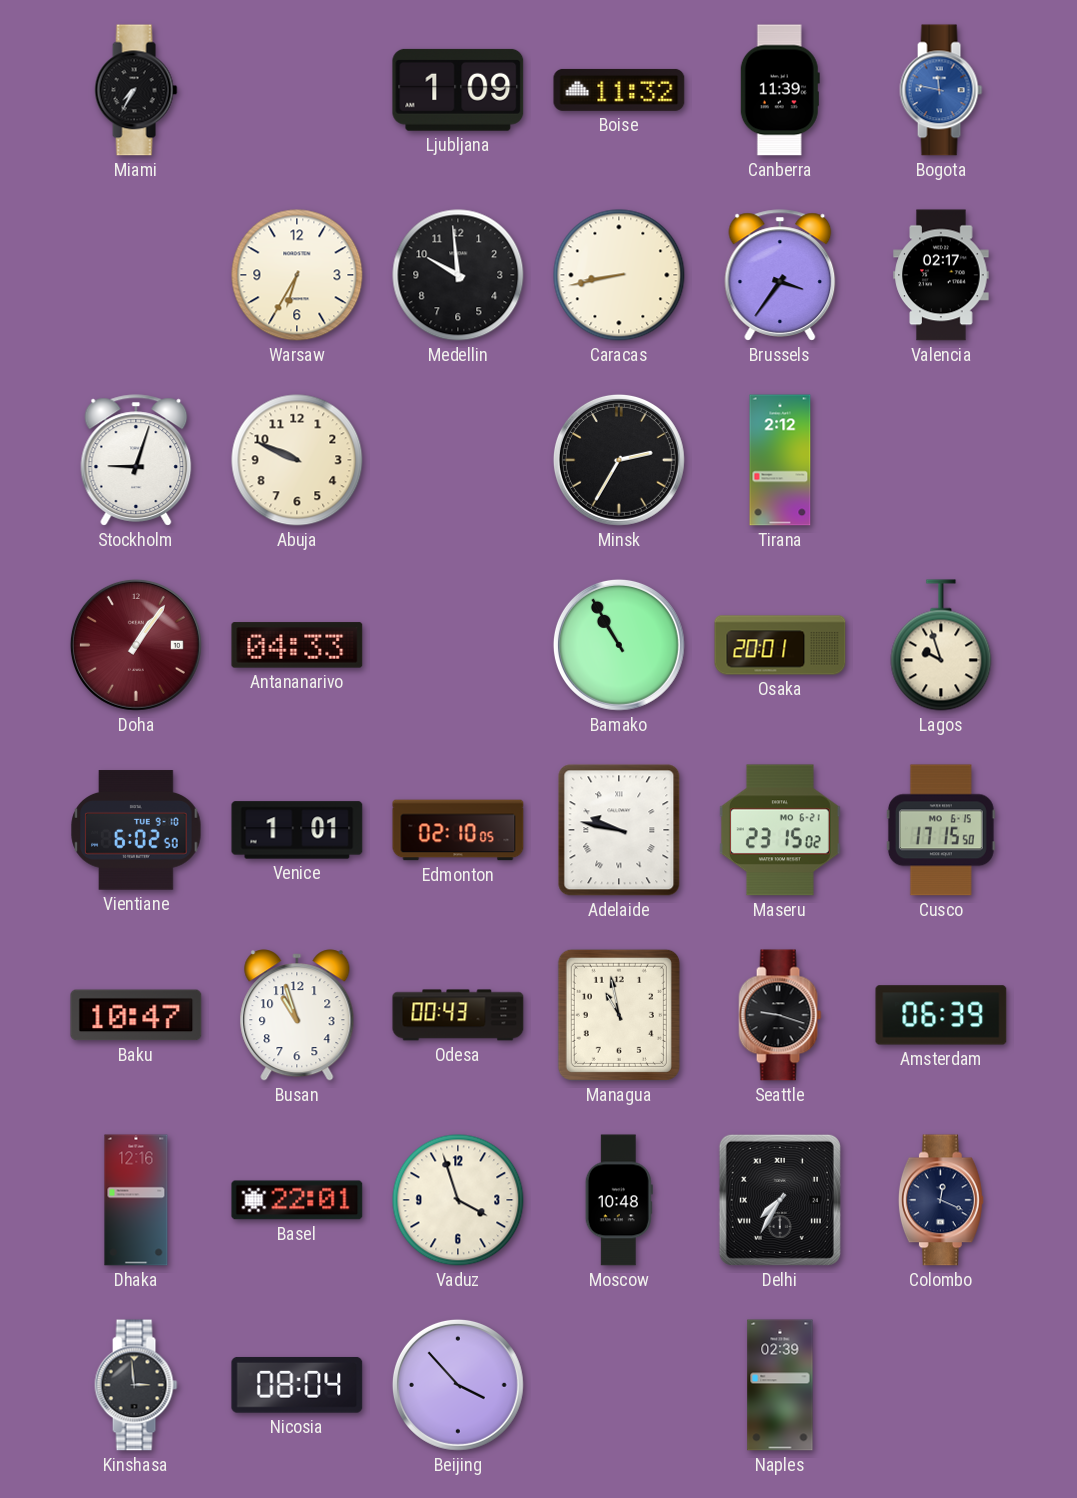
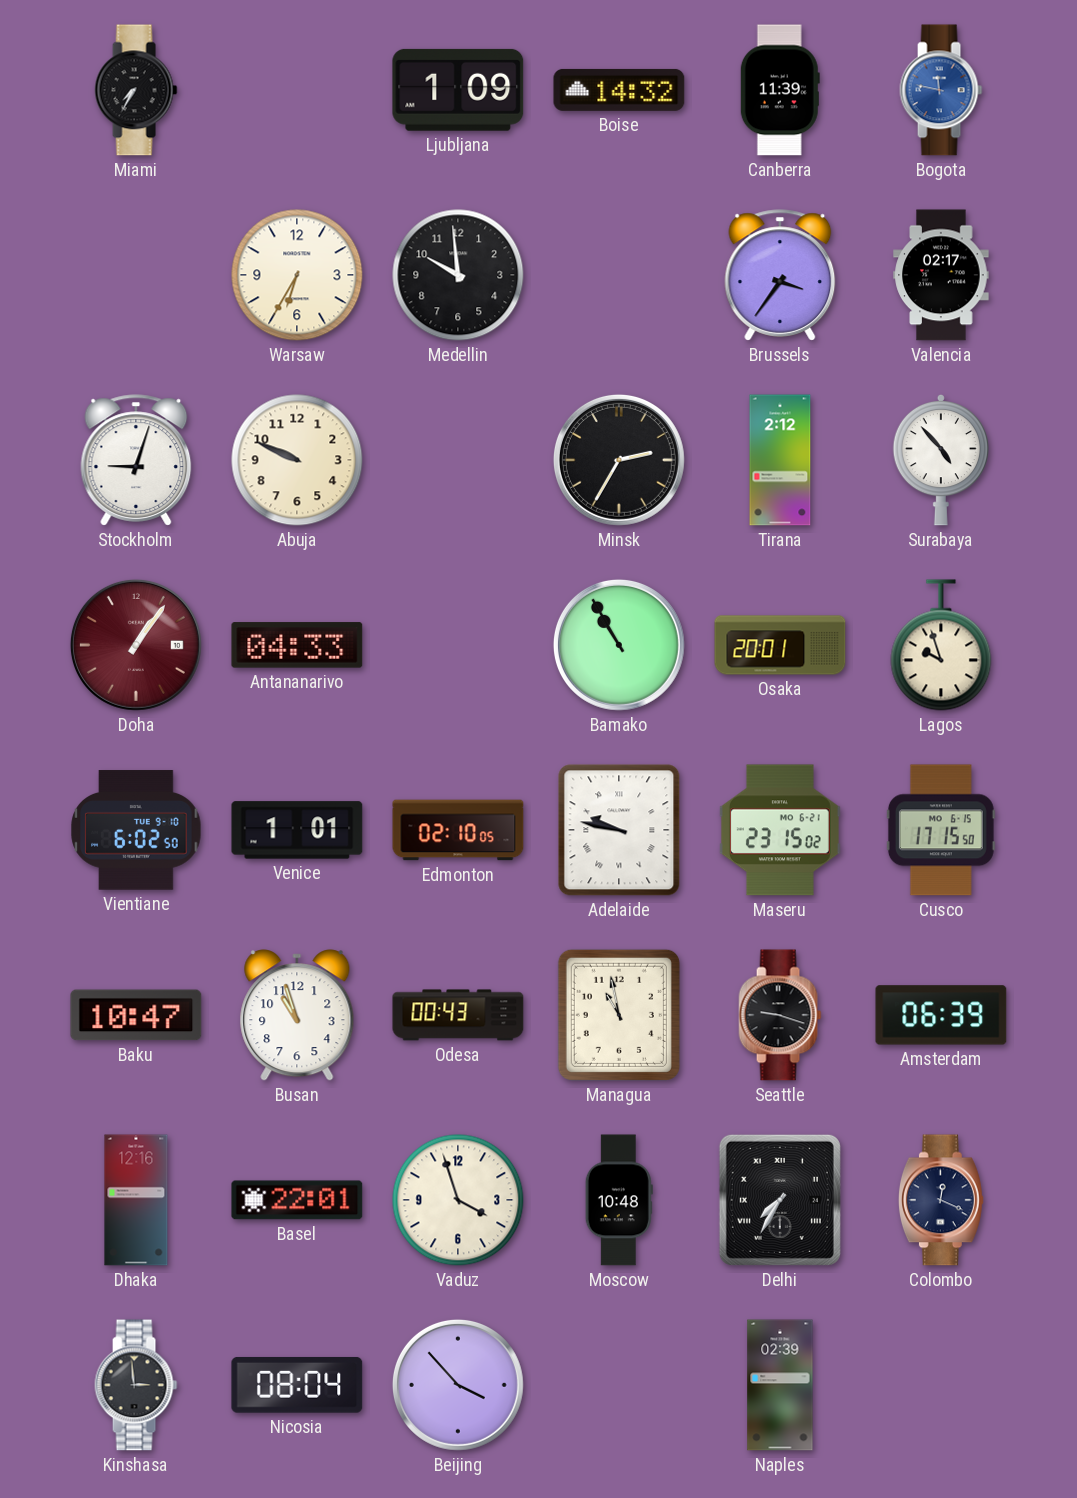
Boise: 11:32 -> 14:32
Caracas: 8:43 -> none
Surabaya: none -> 4:53
